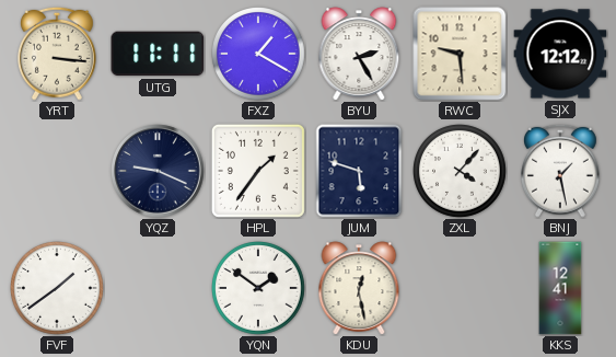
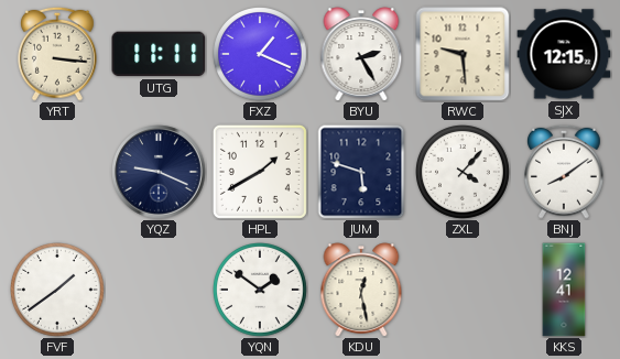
FXZ: 1:20 -> 1:19
SJX: 12:12 -> 12:15
HPL: 1:36 -> 1:40
BNJ: 1:28 -> 8:09
